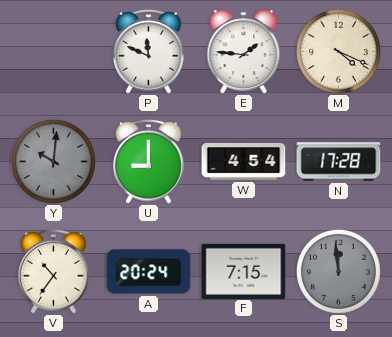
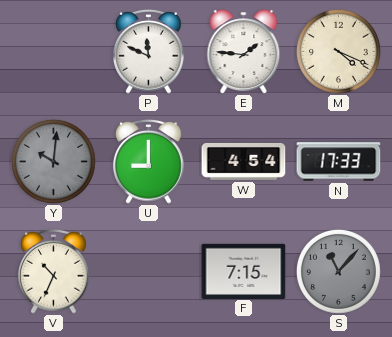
N: 17:28 -> 17:33
V: 10:36 -> 10:34
A: 20:24 -> none
S: 11:59 -> 11:07
